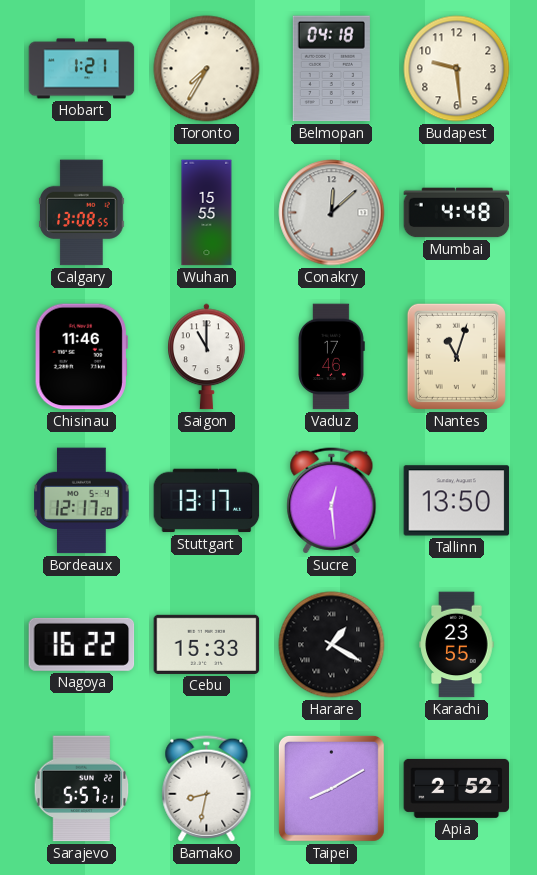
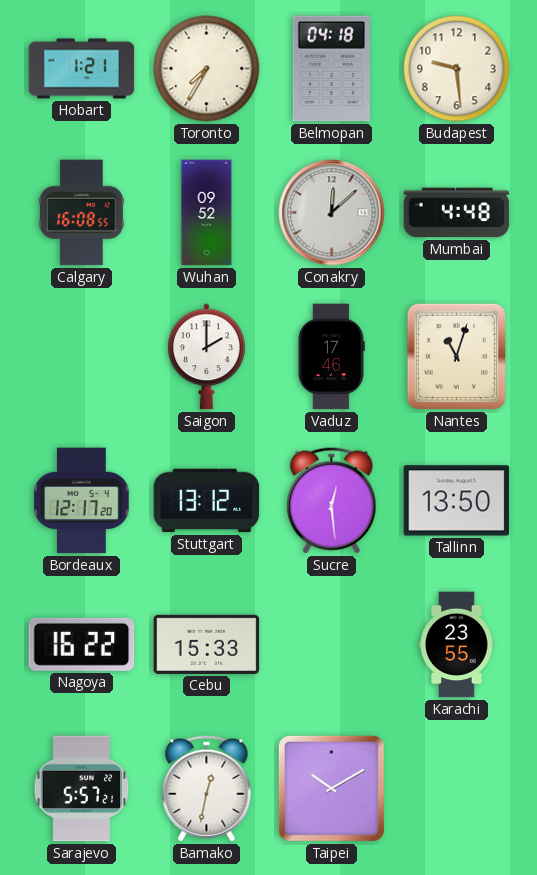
Calgary: 13:08 -> 16:08
Wuhan: 15:55 -> 09:52
Chisinau: 11:46 -> none
Saigon: 11:00 -> 2:00
Stuttgart: 13:17 -> 13:12
Harare: 1:20 -> none
Bamako: 8:32 -> 12:32
Taipei: 8:10 -> 10:10
Apia: 2:52 -> none
